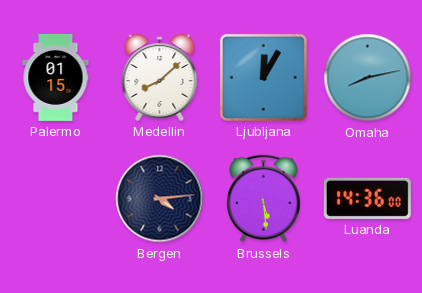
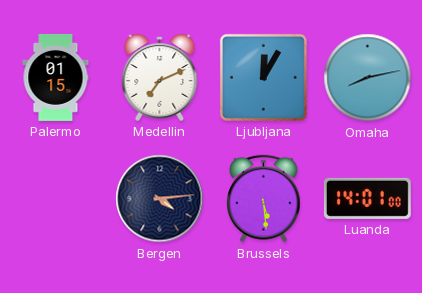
Medellin: 8:08 -> 7:11
Luanda: 14:36 -> 14:01
